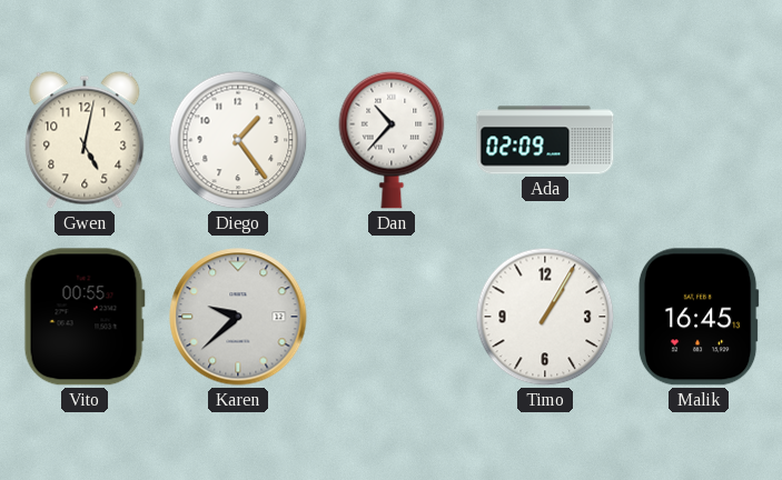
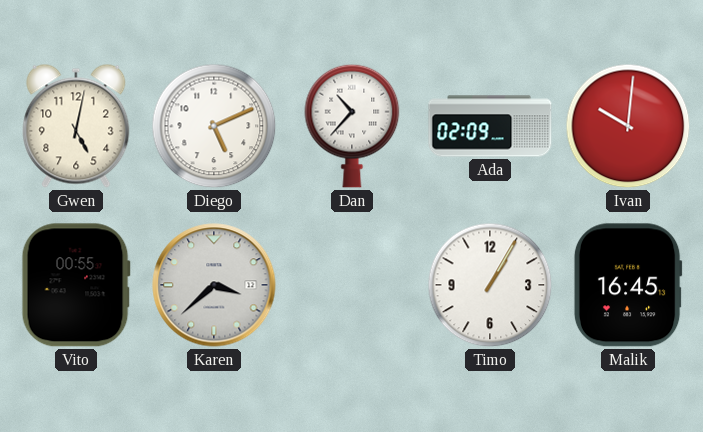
Diego: 1:24 -> 5:11
Ivan: none -> 10:01
Karen: 9:38 -> 3:38
